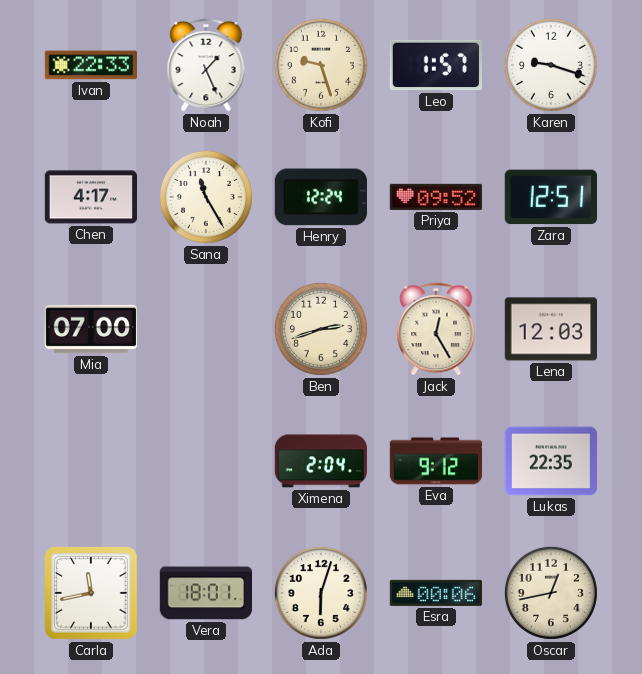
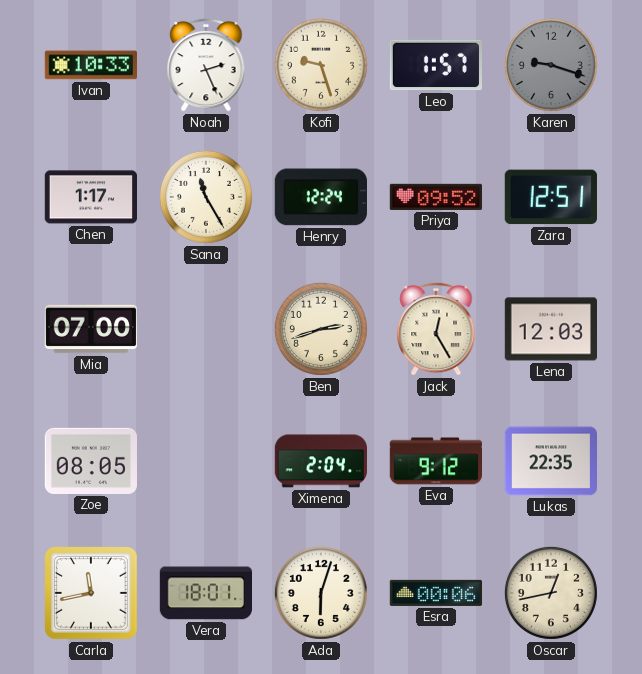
Ivan: 22:33 -> 10:33
Noah: 1:26 -> 2:26
Karen dial: white -> grey
Chen: 4:17 -> 1:17
Zoe: none -> 08:05
